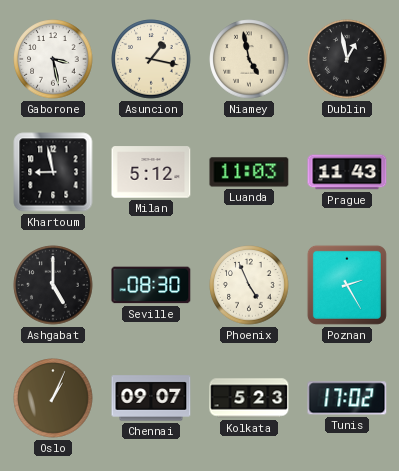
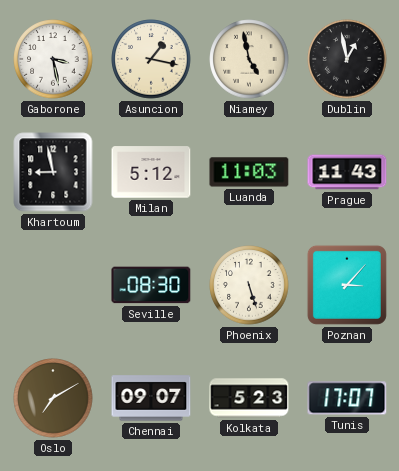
Ashgabat: 5:00 -> none
Phoenix: 4:56 -> 5:27
Poznan: 2:25 -> 3:07
Oslo: 1:04 -> 7:10
Tunis: 17:02 -> 17:07
